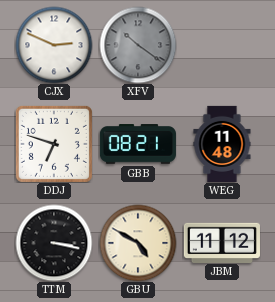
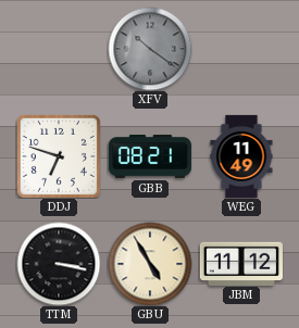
CJX: 2:49 -> none
WEG: 11:48 -> 11:49
GBU: 4:50 -> 4:55
